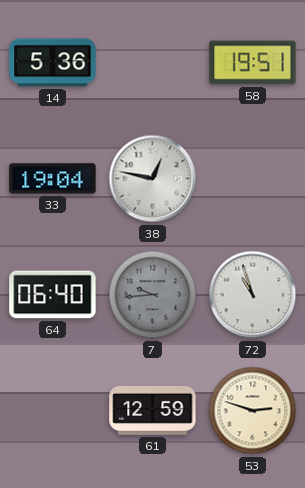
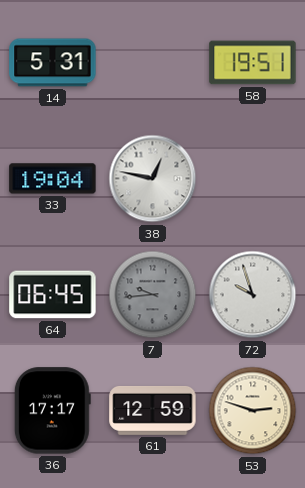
14: 5:36 -> 5:31
64: 06:40 -> 06:45
72: 10:57 -> 9:57
36: none -> 17:17
